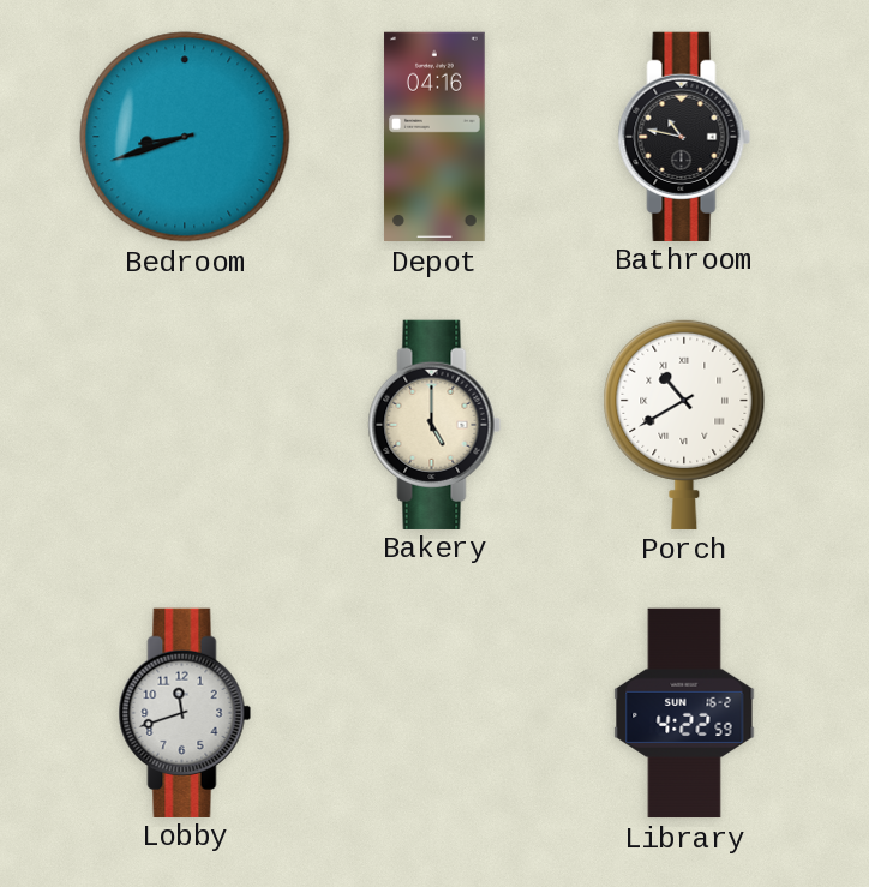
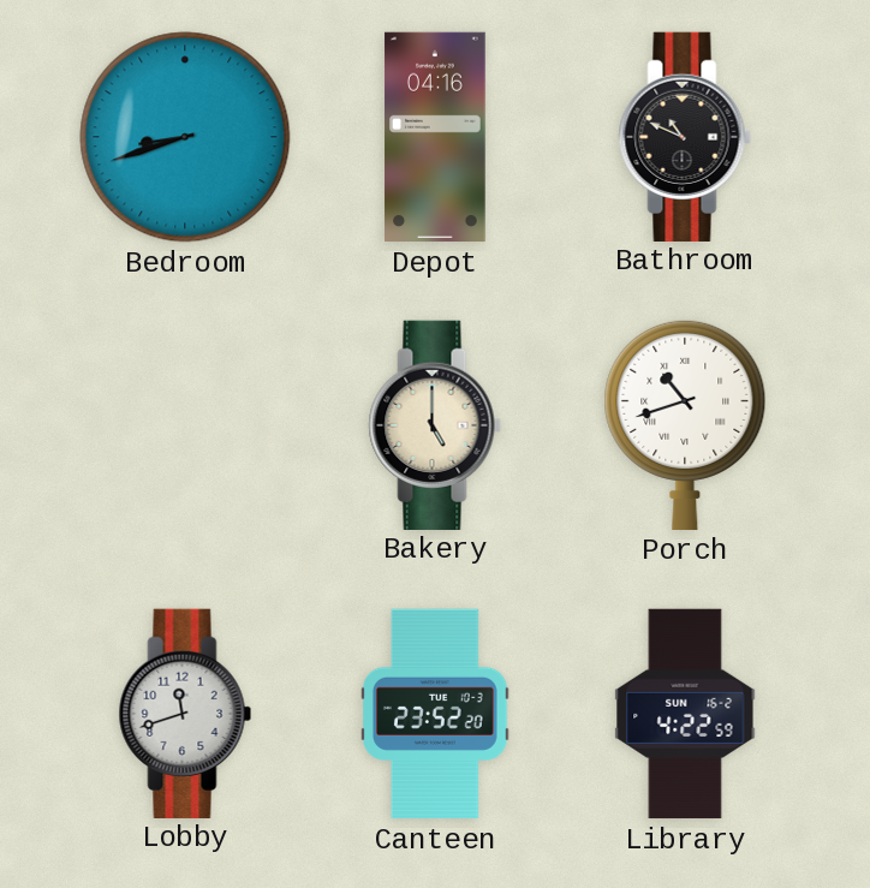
Bathroom: 10:47 -> 10:49
Porch: 10:40 -> 10:42
Canteen: none -> 23:52
